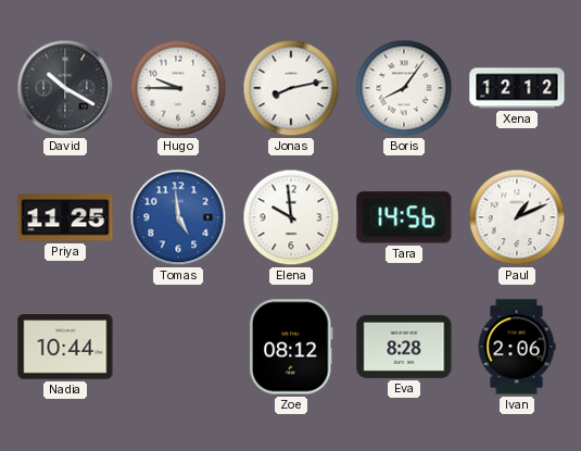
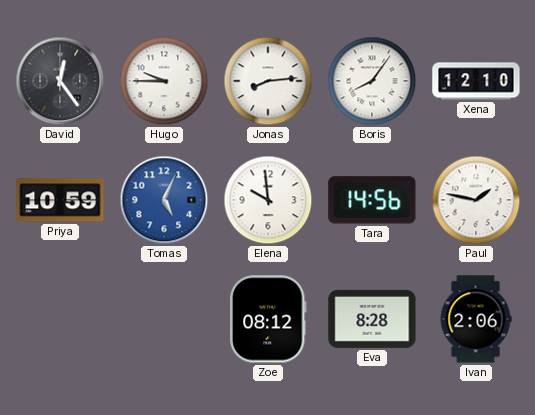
David: 10:20 -> 12:24
Jonas: 8:13 -> 8:14
Xena: 12:12 -> 12:10
Priya: 11:25 -> 10:59
Tomas: 4:59 -> 5:04
Paul: 1:11 -> 1:47
Nadia: 10:44 -> none
